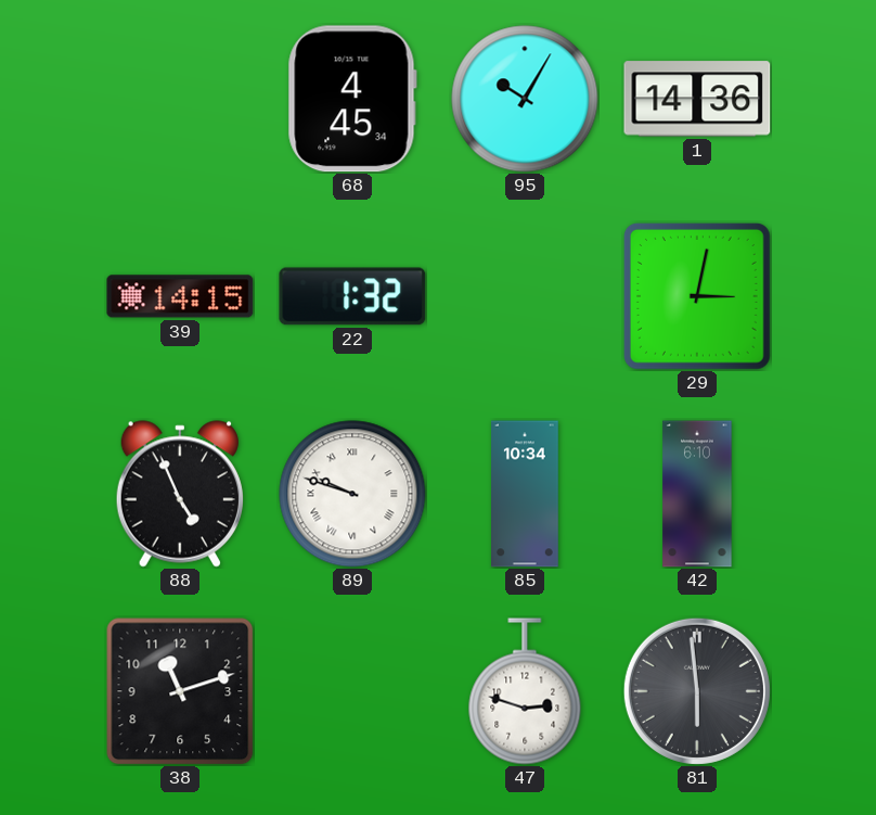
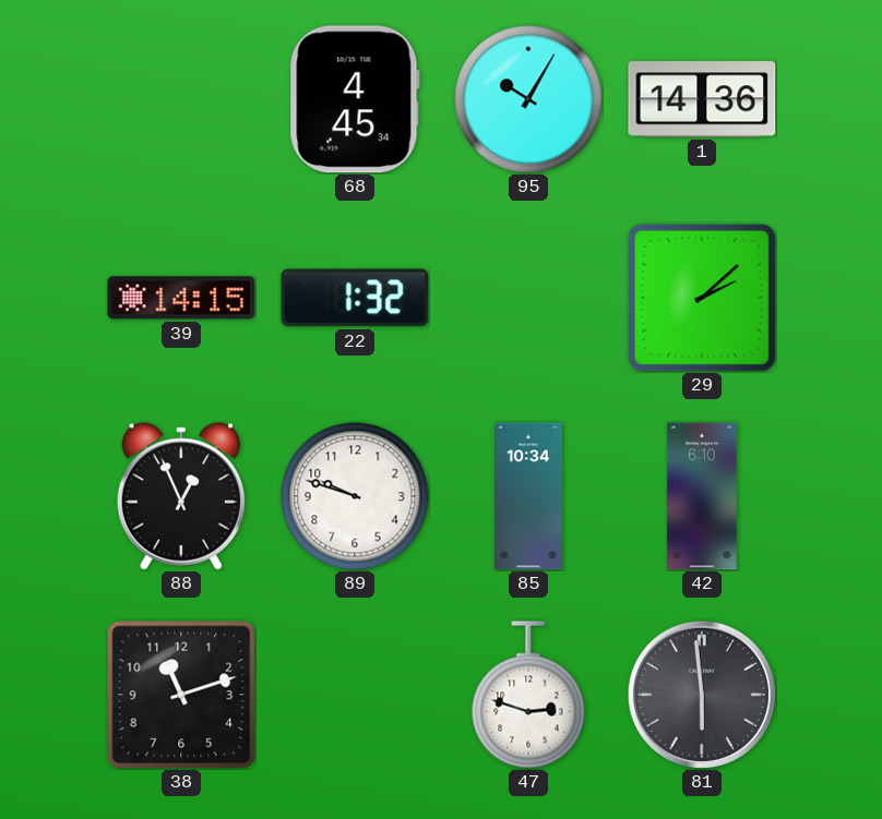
29: 3:02 -> 2:08
88: 4:56 -> 12:56
89 numerals: Roman -> Arabic
